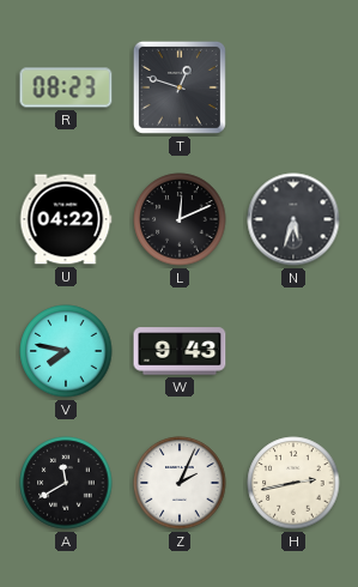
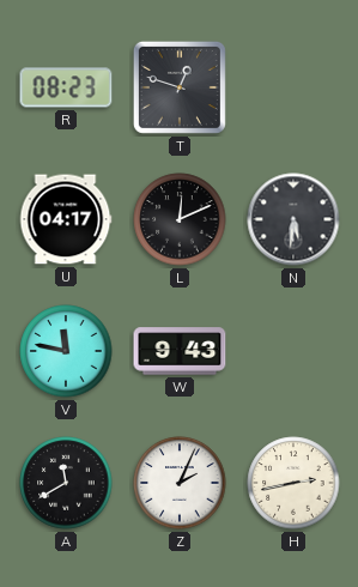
U: 04:22 -> 04:17
N: 5:33 -> 5:31
V: 7:47 -> 11:47
